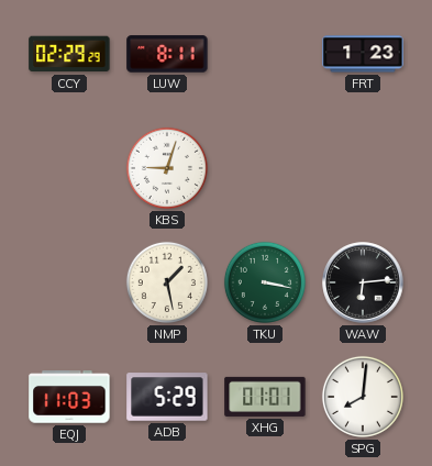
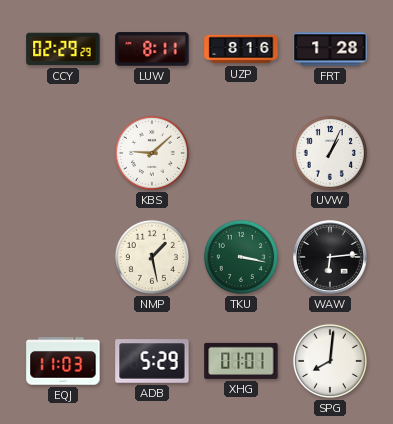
UZP: none -> 8:16
FRT: 1:23 -> 1:28
KBS: 9:03 -> 9:08
UVW: none -> 1:04
